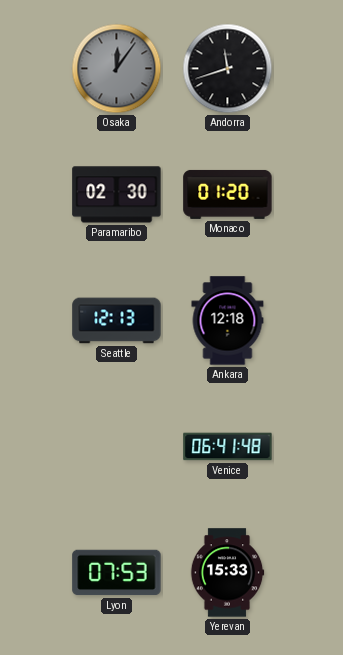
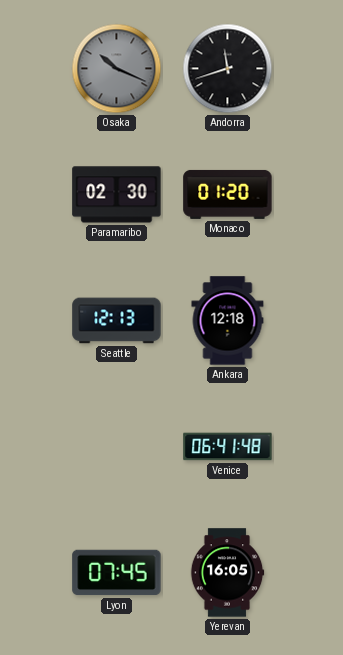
Osaka: 12:06 -> 10:19
Lyon: 07:53 -> 07:45
Yerevan: 15:33 -> 16:05
